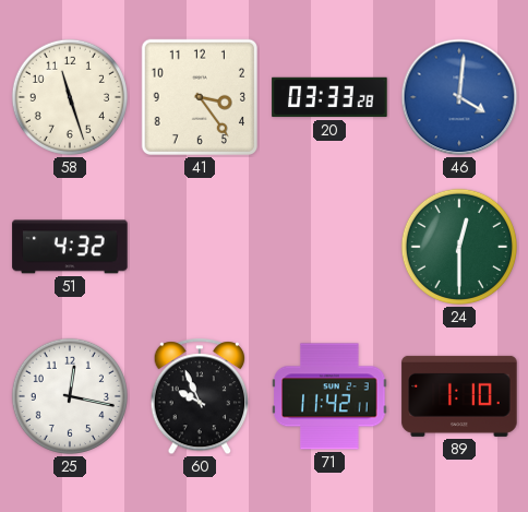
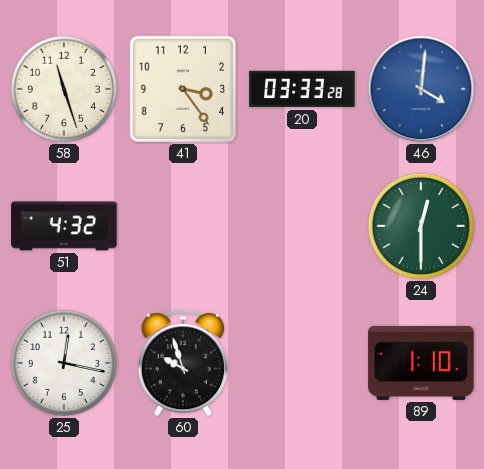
60: 9:56 -> 9:57
71: 11:42 -> none
